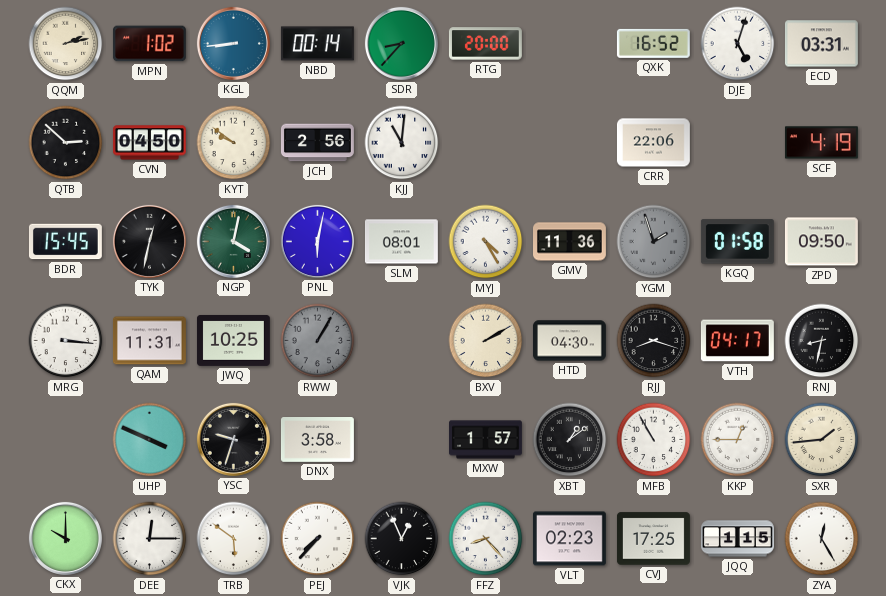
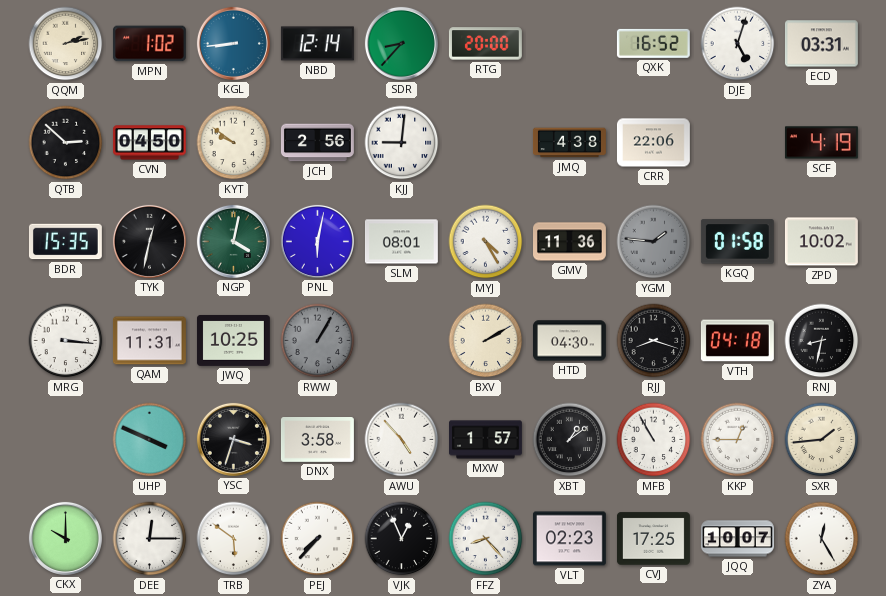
NBD: 00:14 -> 12:14
KJJ: 11:01 -> 9:01
JMQ: none -> 4:38
BDR: 15:45 -> 15:35
YGM: 1:57 -> 1:46
ZPD: 09:50 -> 10:02
VTH: 04:17 -> 04:18
YSC: 9:33 -> 3:33
AWU: none -> 4:53
JQQ: 1:15 -> 10:07
